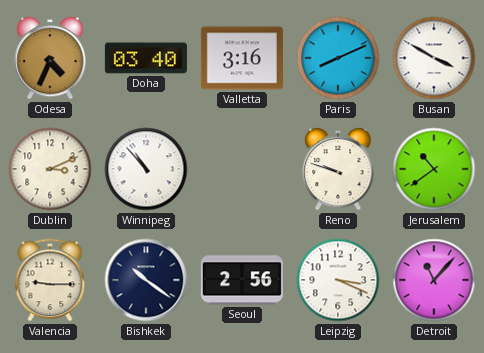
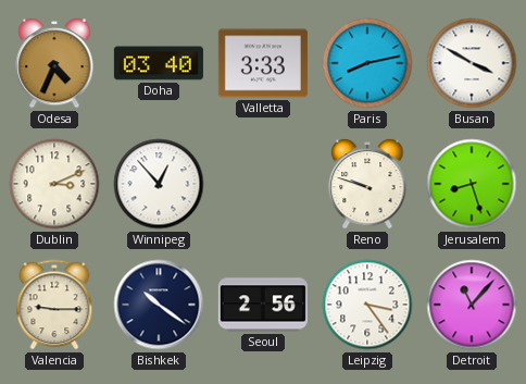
Valletta: 3:16 -> 3:33
Paris: 8:11 -> 8:13
Winnipeg: 10:53 -> 12:53
Jerusalem: 10:39 -> 8:27
Leipzig: 3:19 -> 3:24
